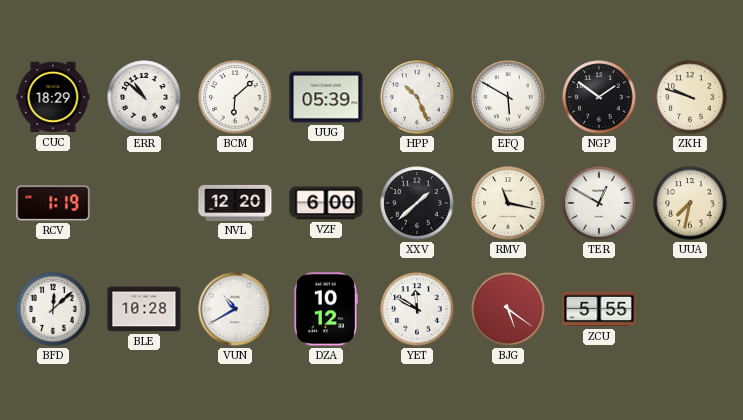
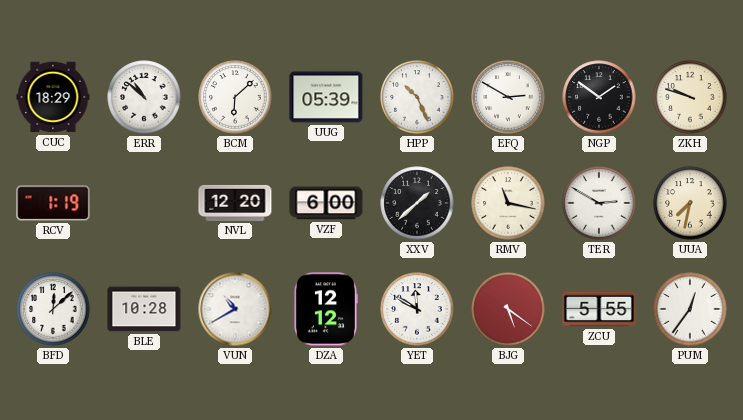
EFQ: 5:50 -> 2:50
TER: 12:50 -> 2:50
DZA: 10:12 -> 12:12
PUM: none -> 12:36
